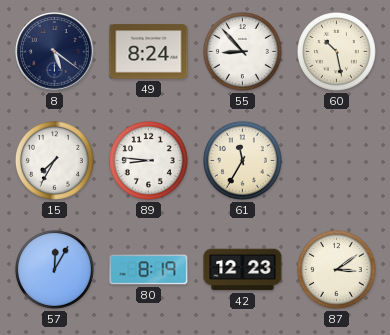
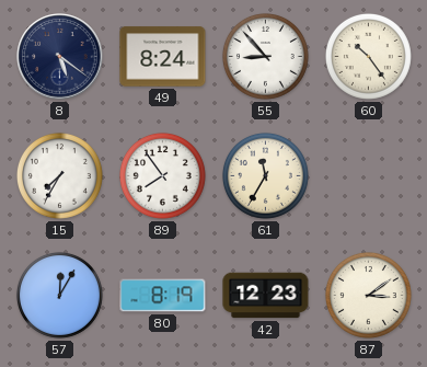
60: 10:28 -> 10:24
89: 8:46 -> 7:54
